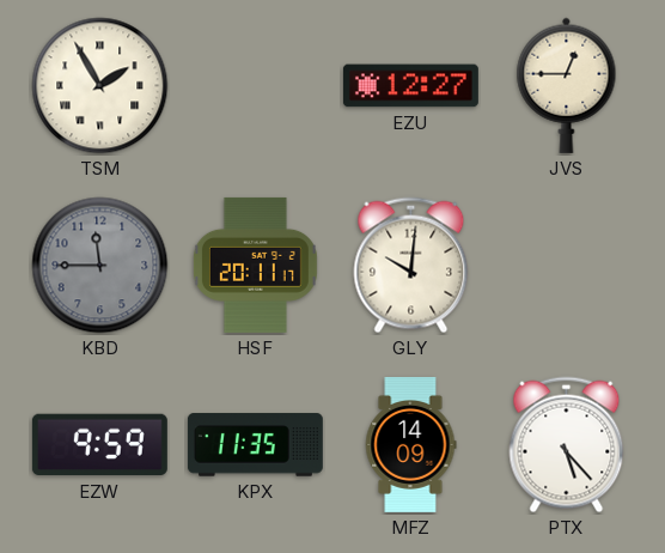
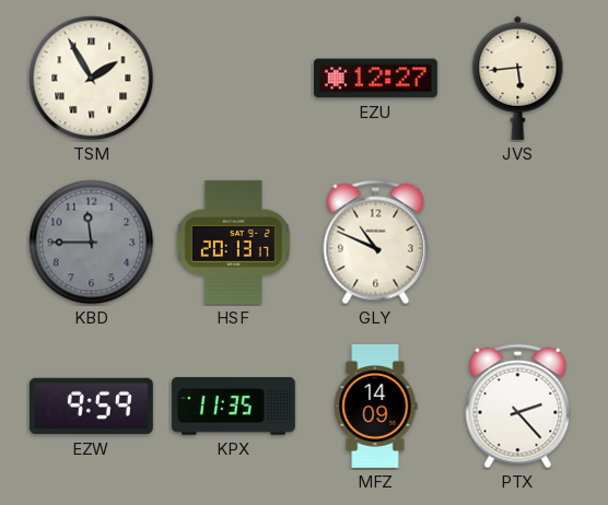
JVS: 12:45 -> 5:44
HSF: 20:11 -> 20:13
GLY: 10:01 -> 10:49
PTX: 5:23 -> 2:23
